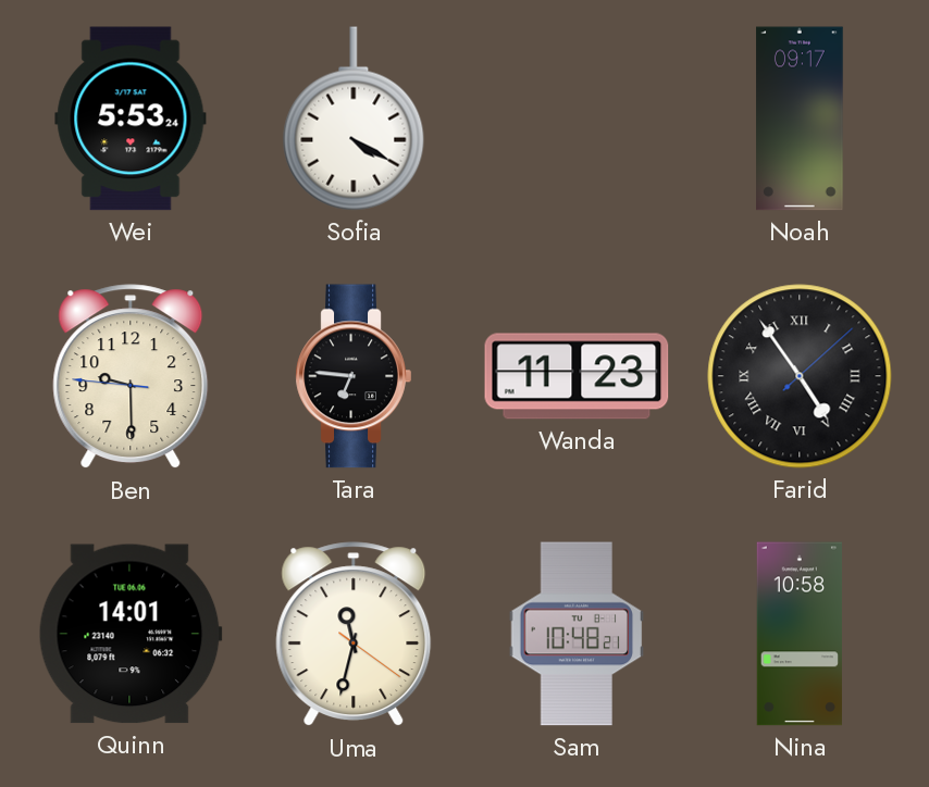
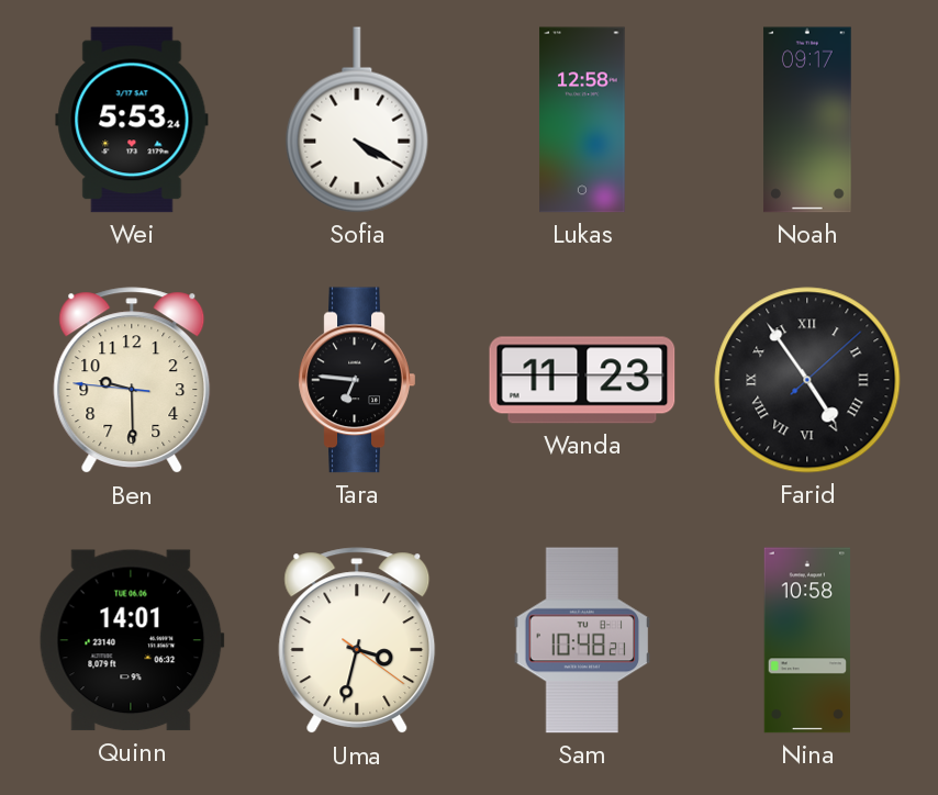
Lukas: none -> 12:58
Uma: 11:32 -> 3:32
